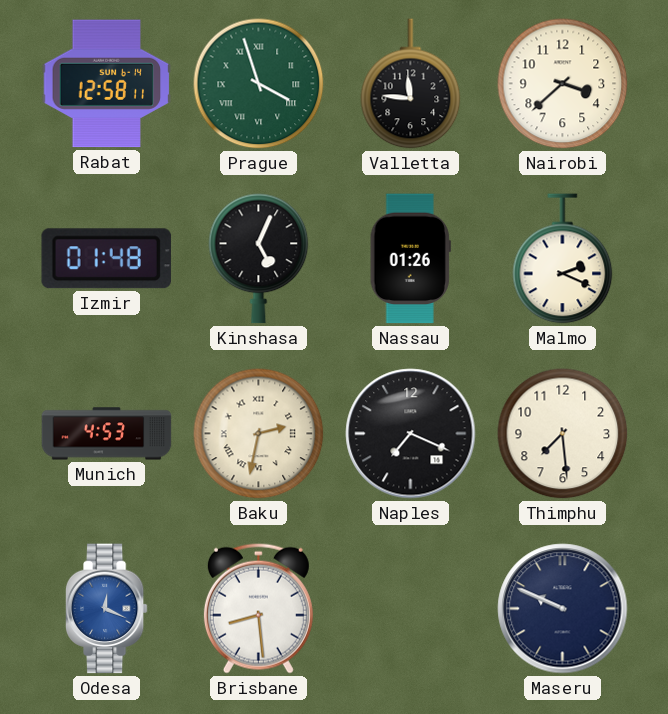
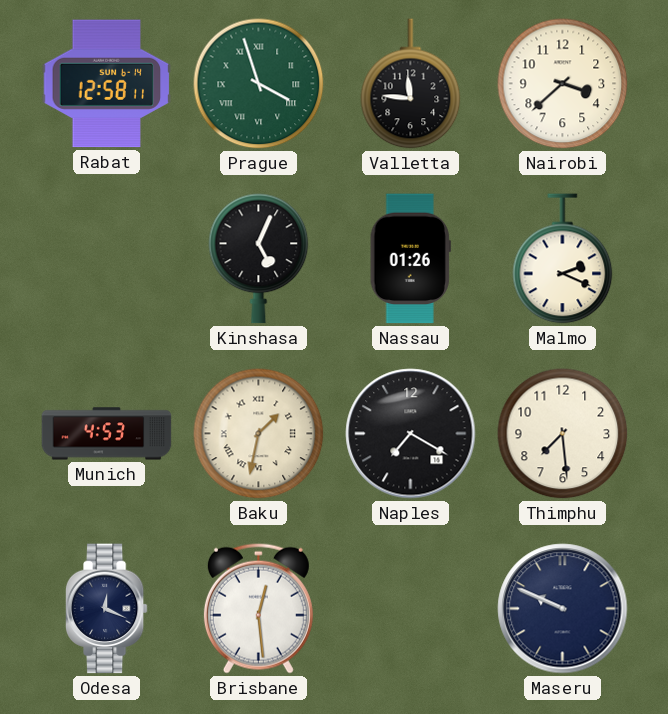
Izmir: 01:48 -> none
Baku: 2:32 -> 1:32
Naples: 7:19 -> 7:20
Odesa dial: blue -> navy
Brisbane: 8:29 -> 12:29
